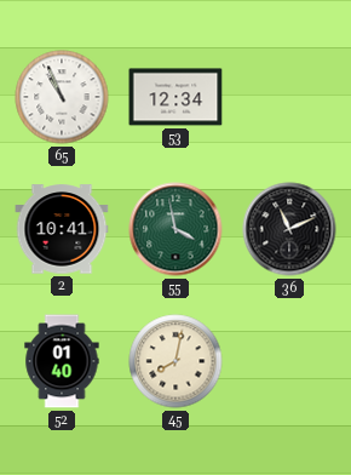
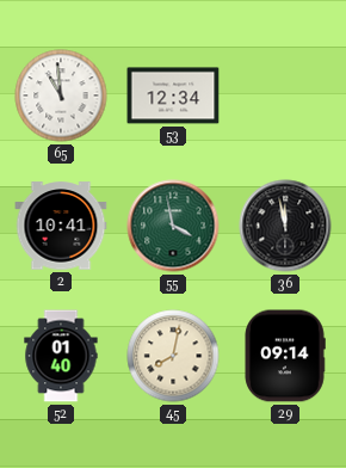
65: 10:56 -> 10:59
36: 11:11 -> 11:58
29: none -> 09:14
